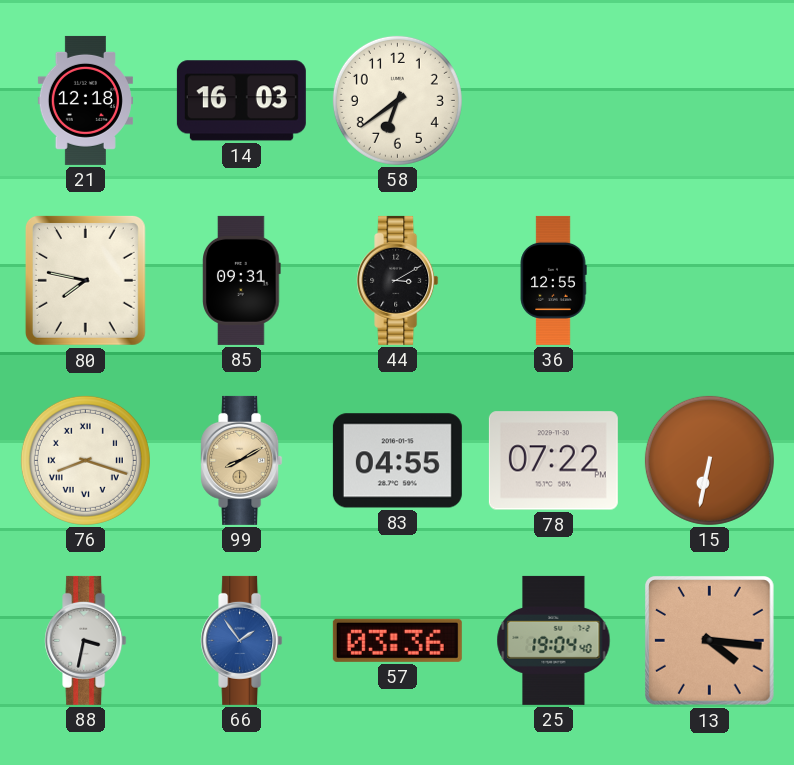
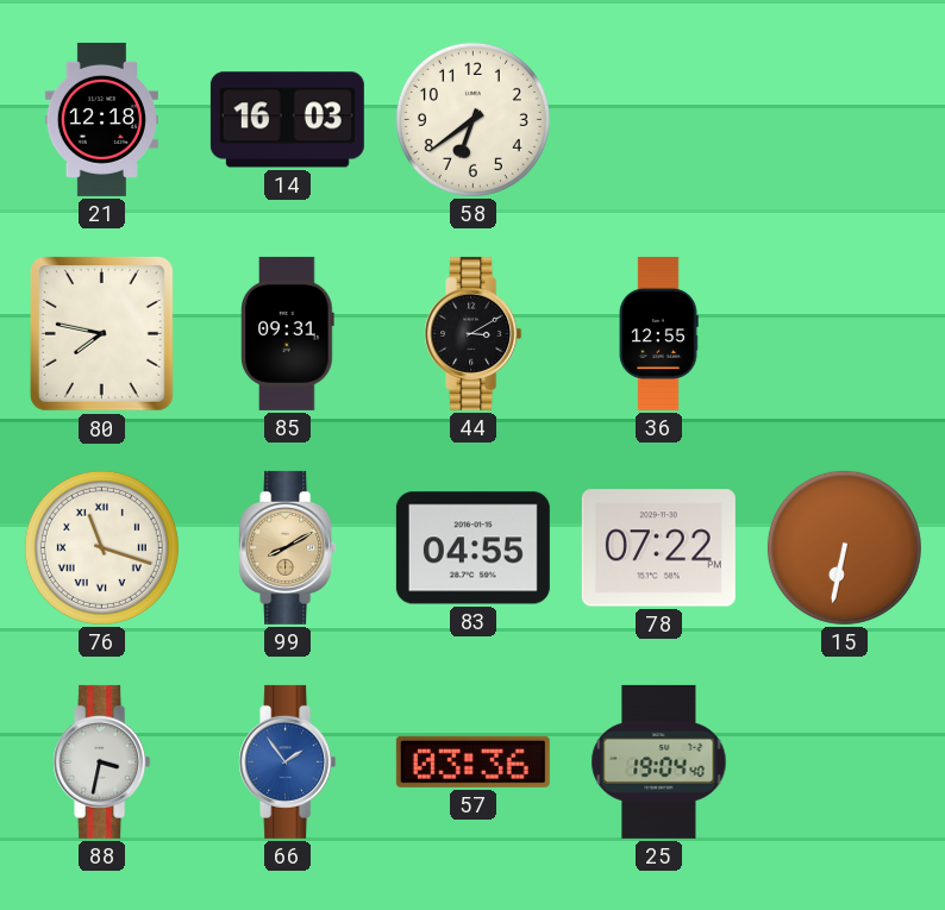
76: 8:18 -> 11:18
13: 4:16 -> none
